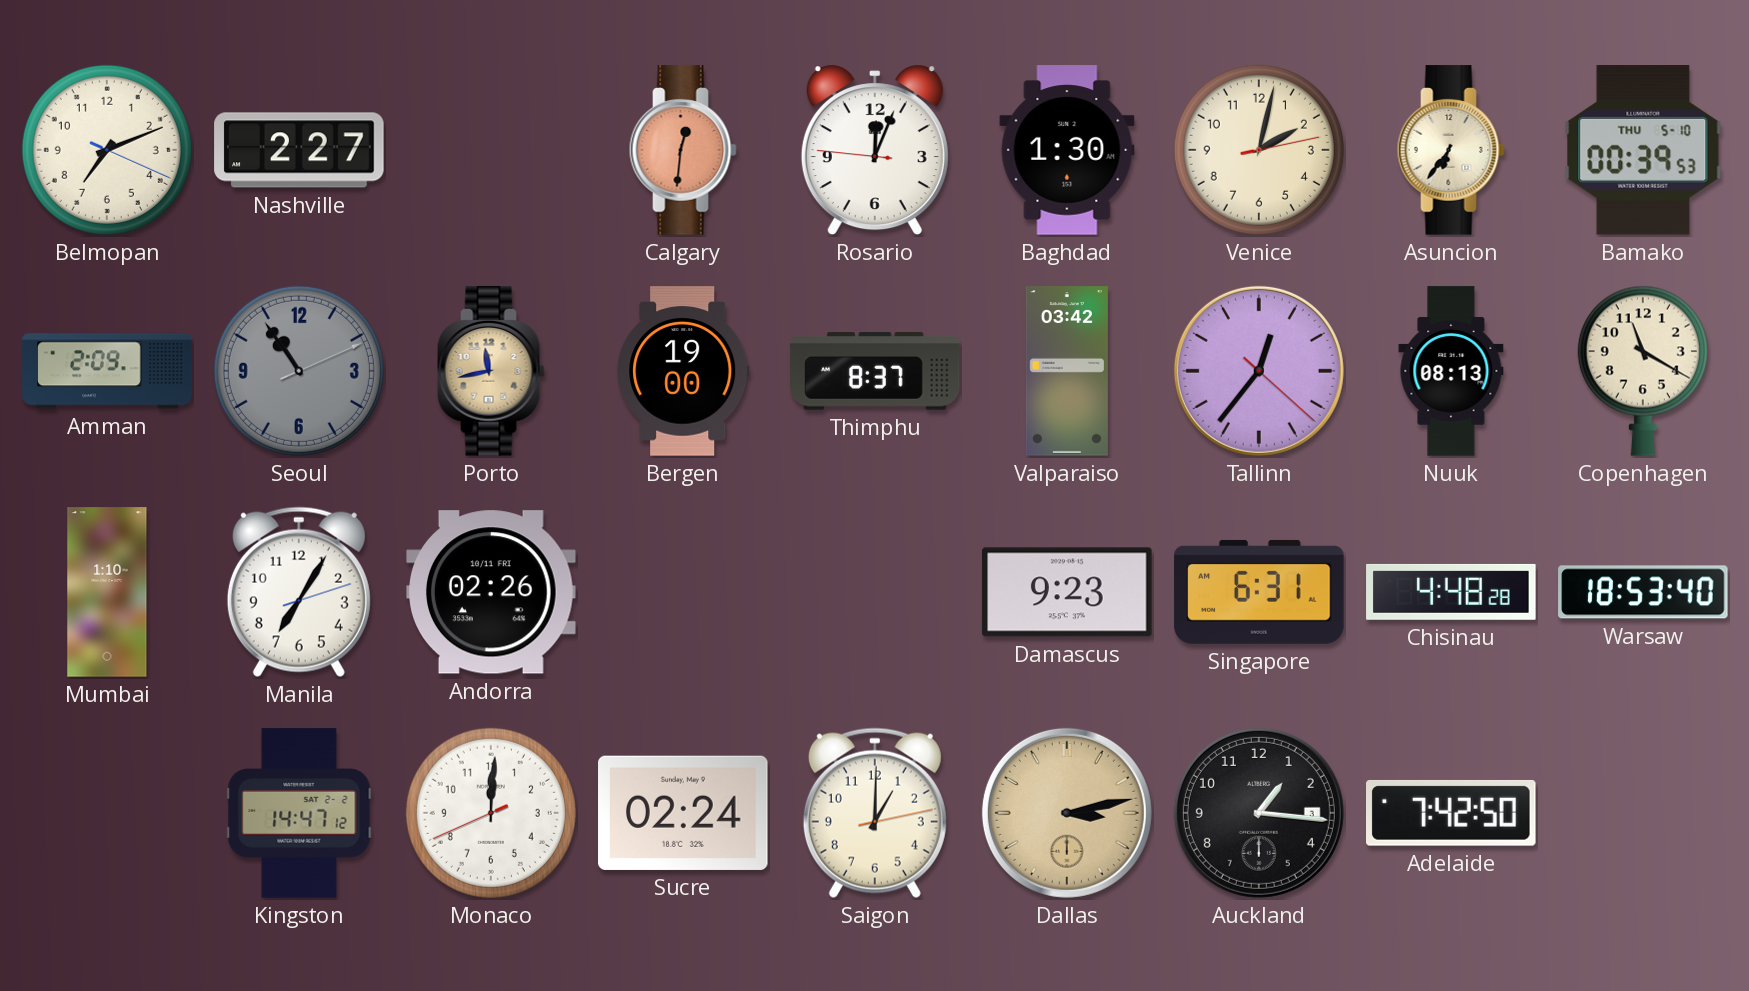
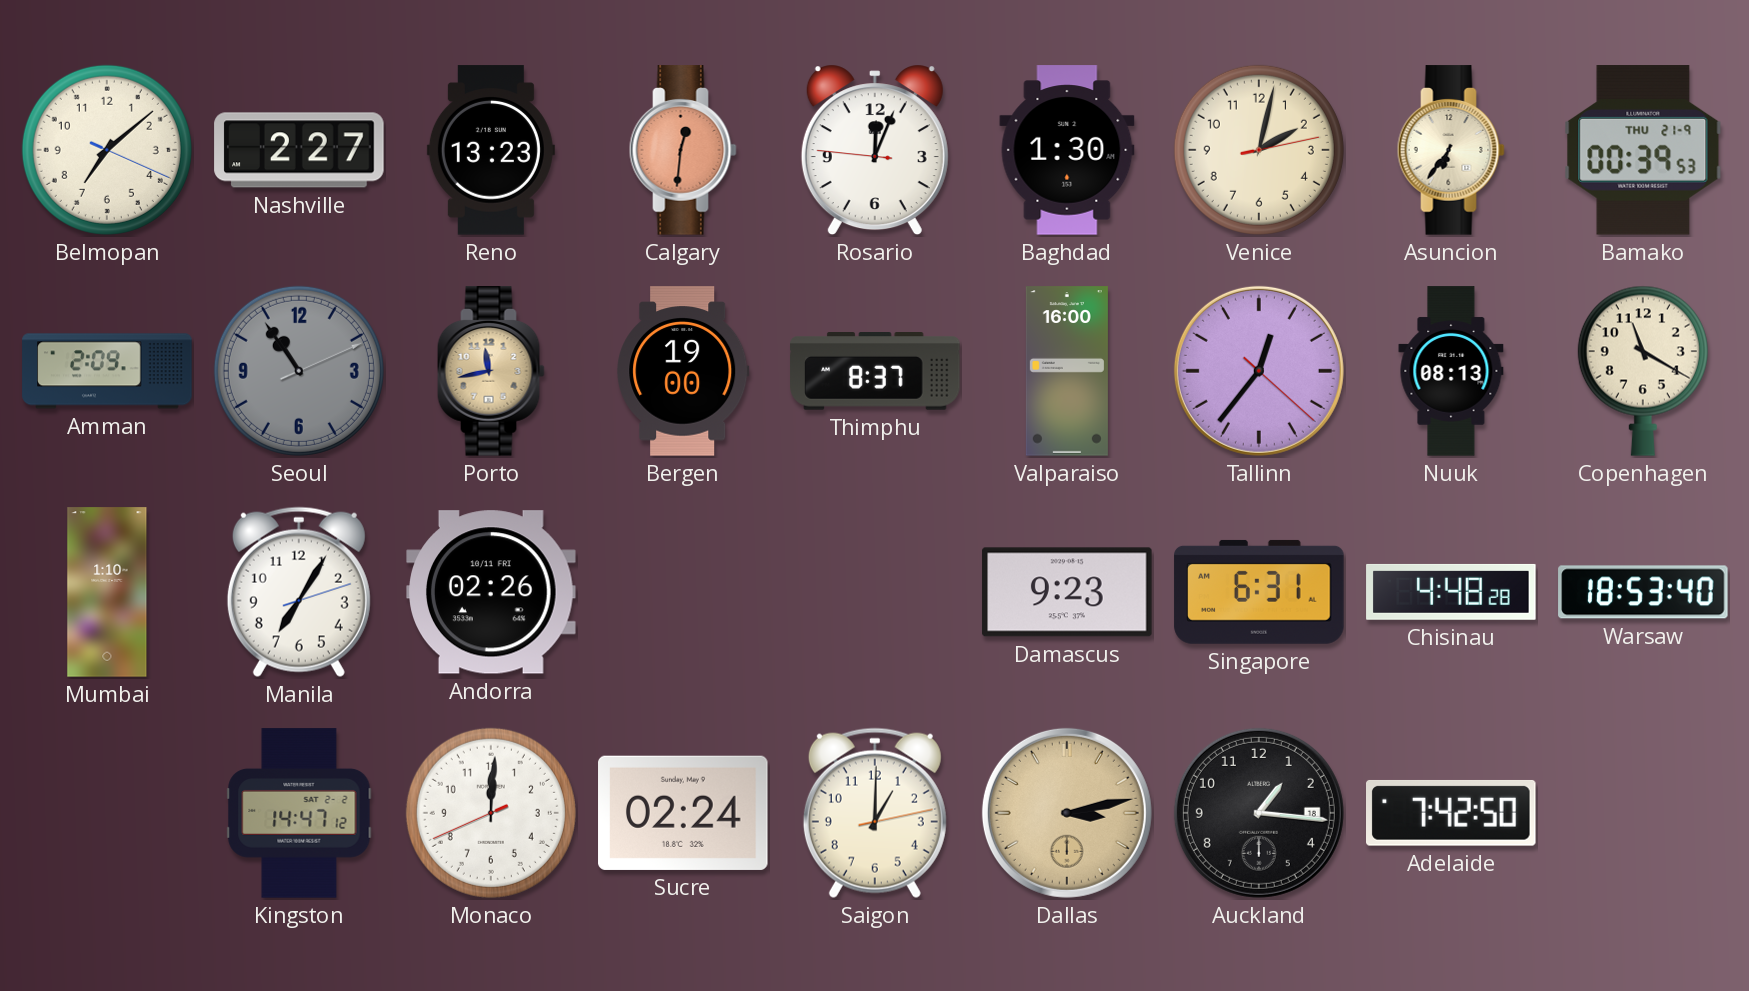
Belmopan: 7:11 -> 7:08
Reno: none -> 13:23
Bamako date: THU 5-10 -> THU 21-9
Valparaiso: 03:42 -> 16:00
Auckland date: 3 -> 18
